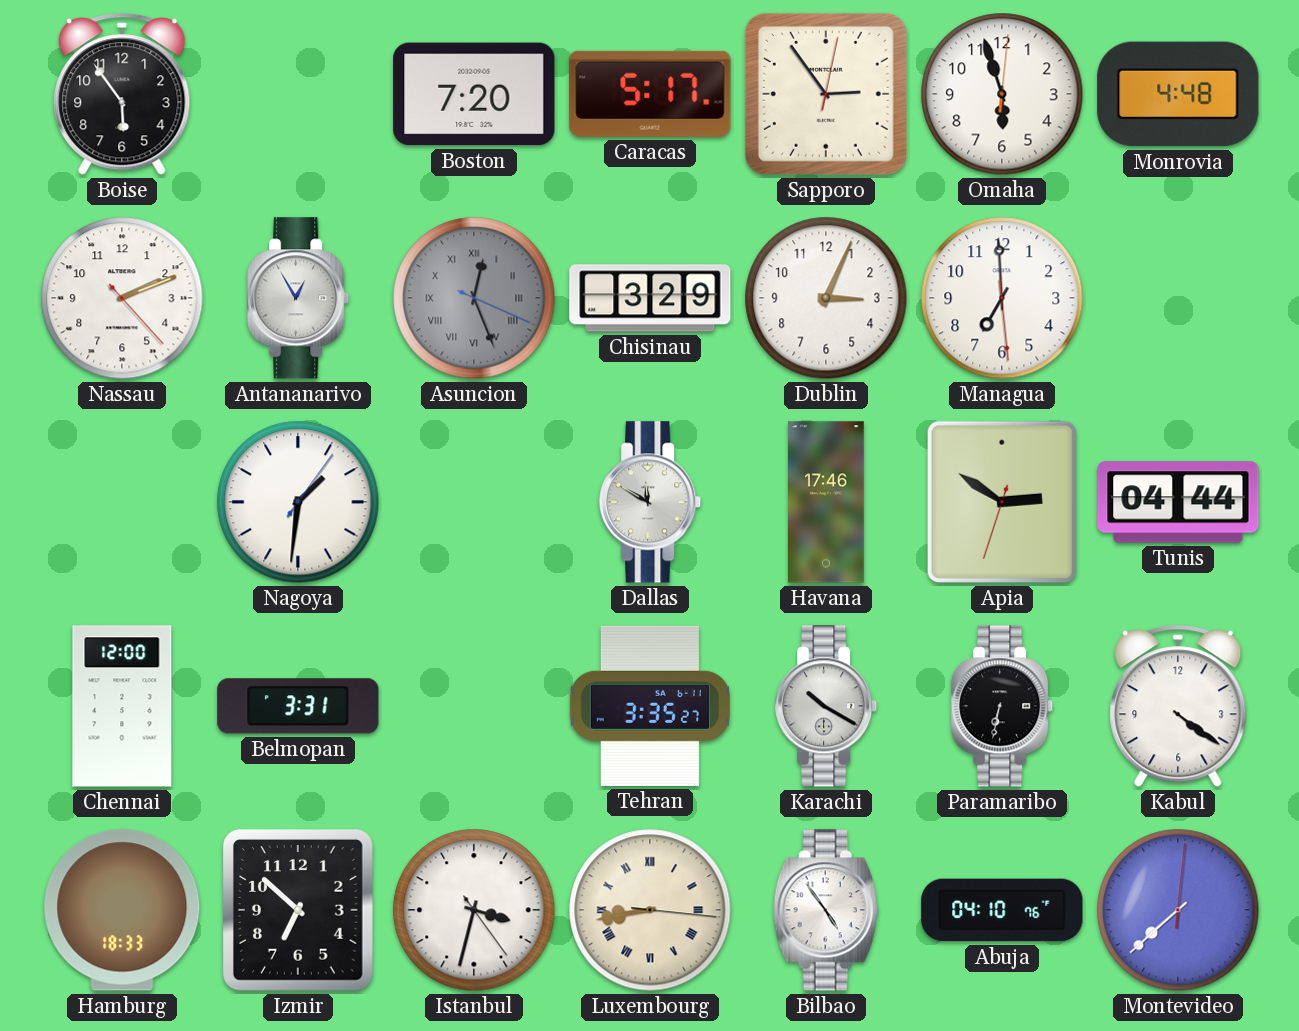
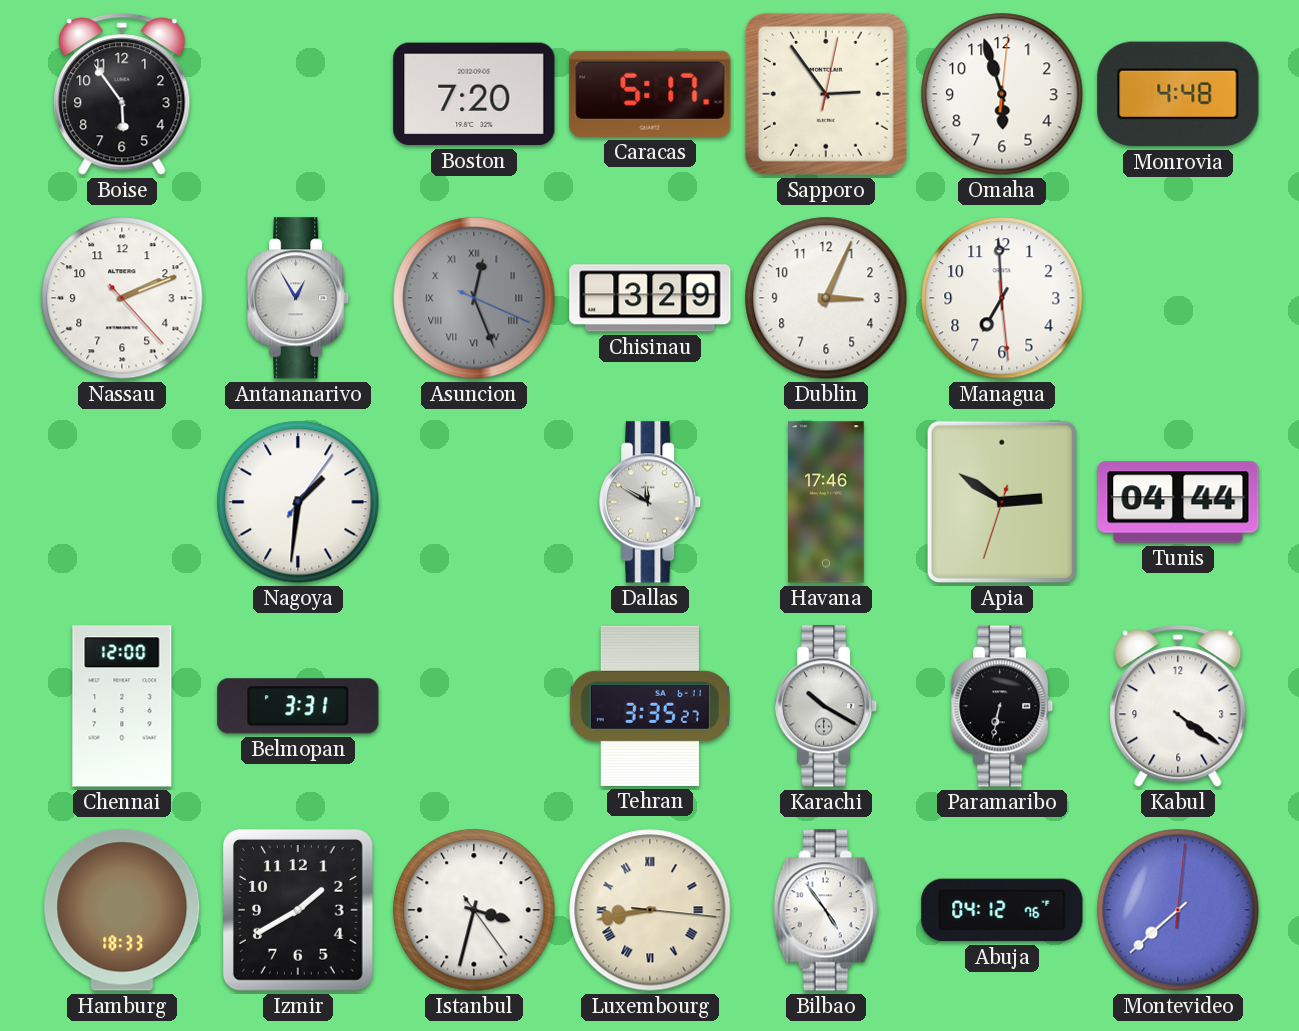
Izmir: 6:52 -> 1:40
Abuja: 04:10 -> 04:12
